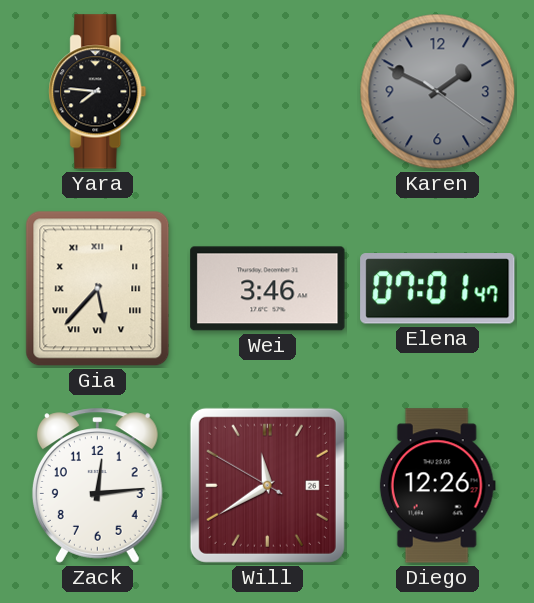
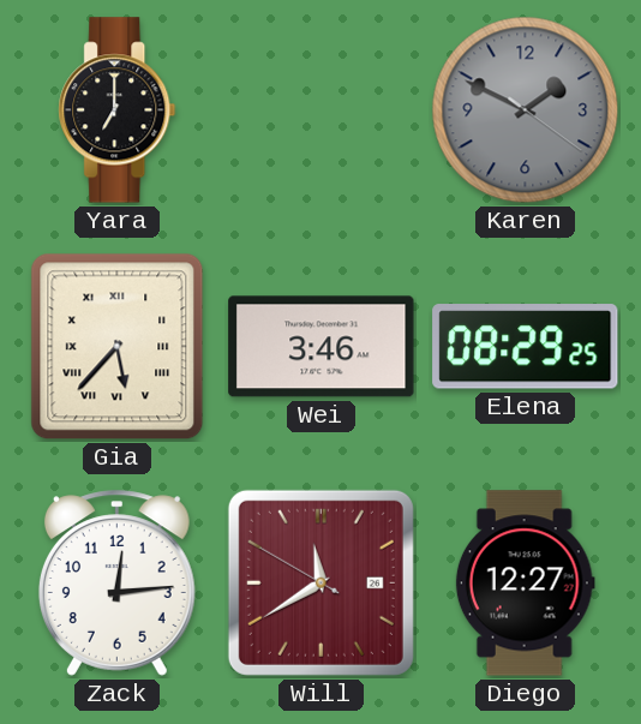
Yara: 7:46 -> 7:00
Elena: 07:01 -> 08:29
Diego: 12:26 -> 12:27
